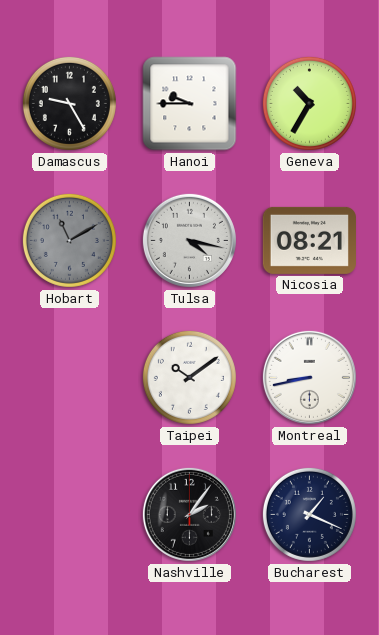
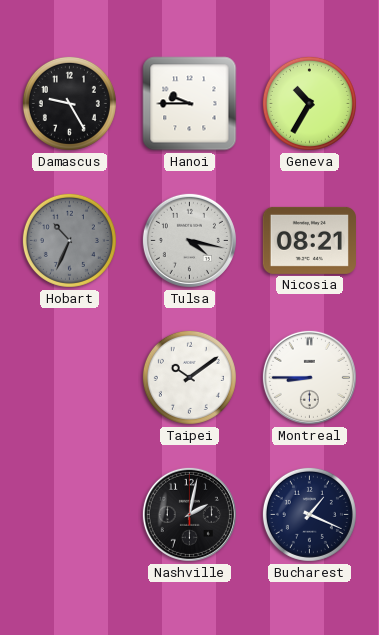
Hobart: 11:10 -> 10:34
Montreal: 8:43 -> 8:45
Nashville: 2:06 -> 2:02
